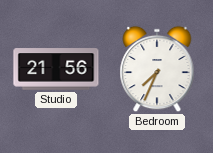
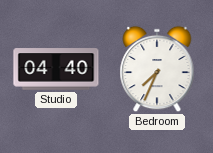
Studio: 21:56 -> 04:40
